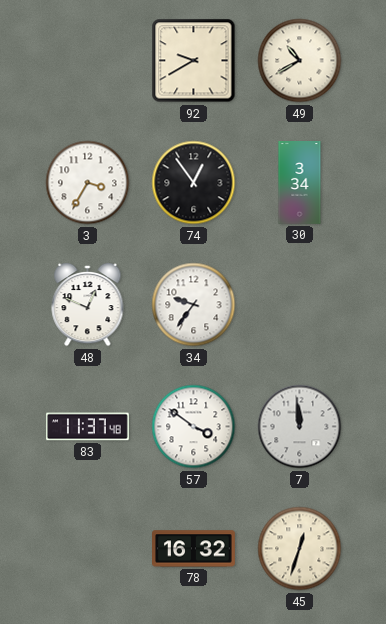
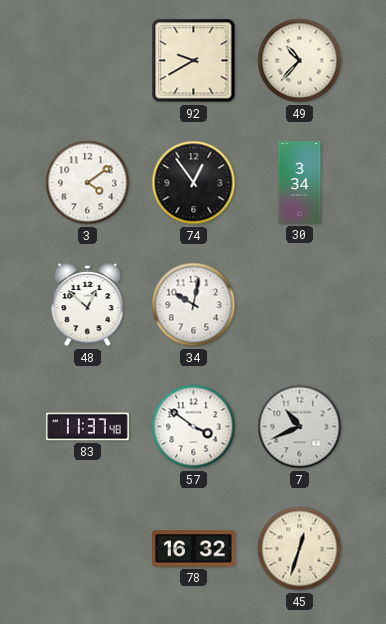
49: 10:40 -> 10:37
3: 3:35 -> 4:09
48: 12:49 -> 12:52
34: 9:36 -> 10:02
7: 11:59 -> 10:41
